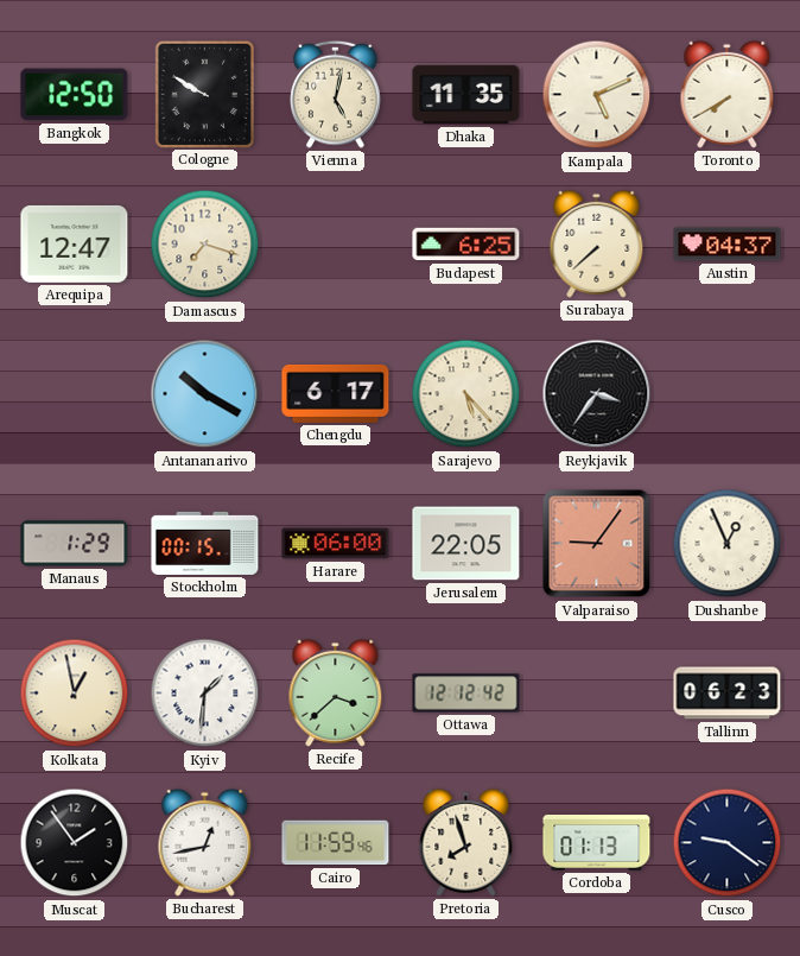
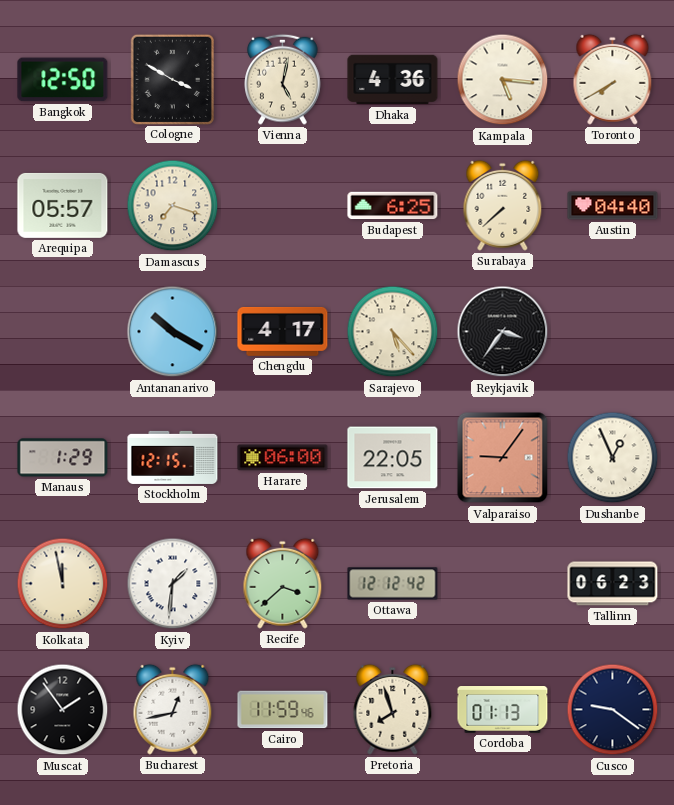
Cologne: 9:50 -> 3:50
Dhaka: 11:35 -> 4:36
Kampala: 5:11 -> 5:16
Arequipa: 12:47 -> 05:57
Austin: 04:37 -> 04:40
Chengdu: 6:17 -> 4:17
Stockholm: 00:15 -> 12:15
Kolkata: 12:58 -> 11:58
